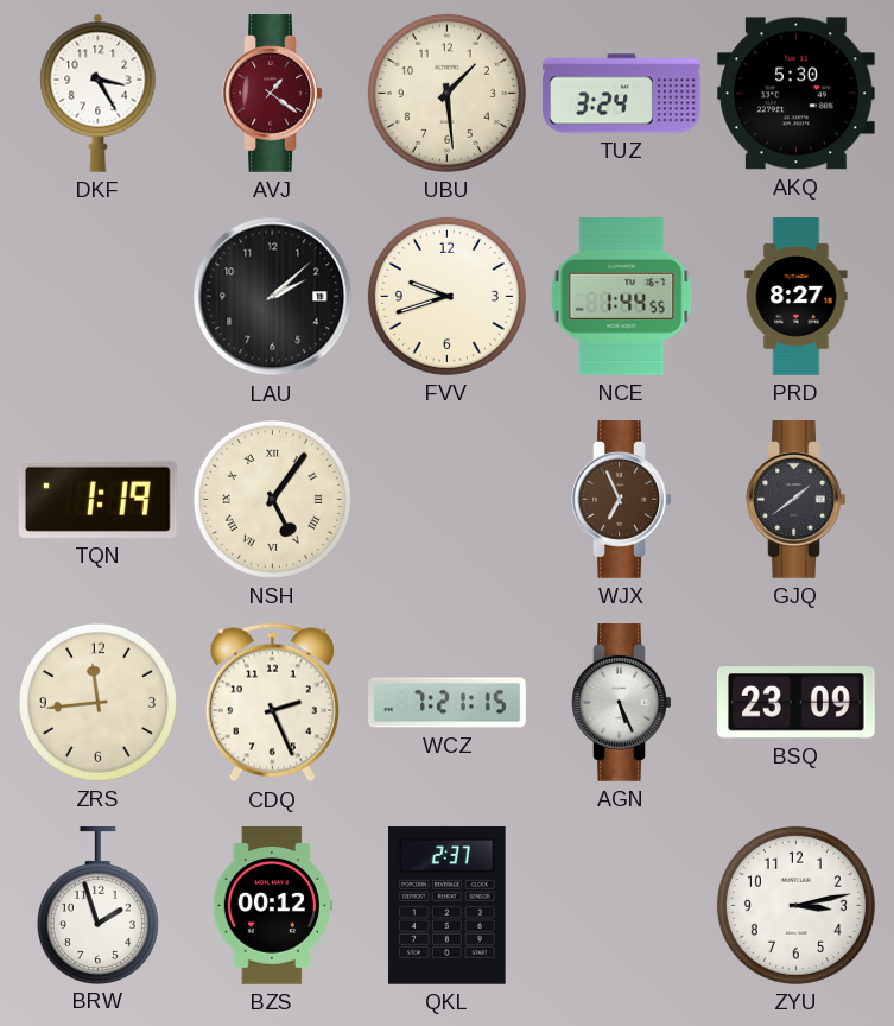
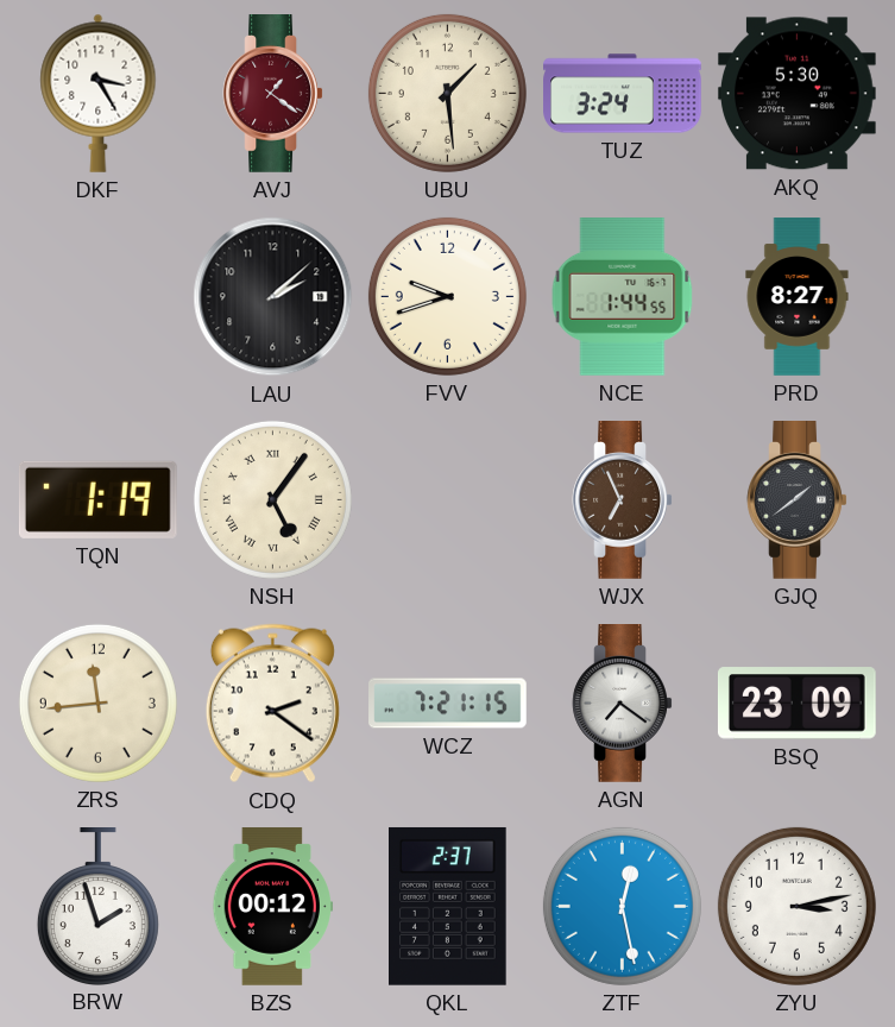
CDQ: 2:26 -> 2:21
AGN: 5:26 -> 7:21
ZTF: none -> 12:28
